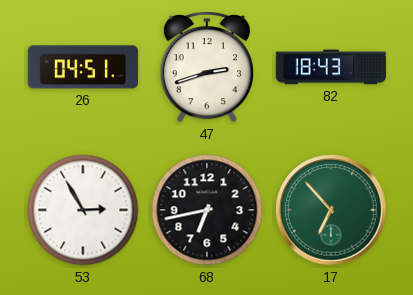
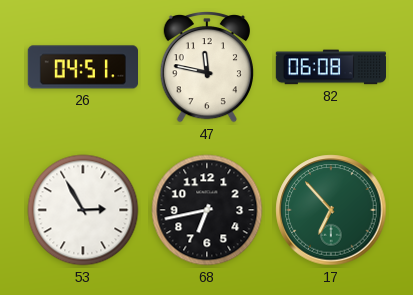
47: 2:42 -> 11:47
82: 18:43 -> 06:08
